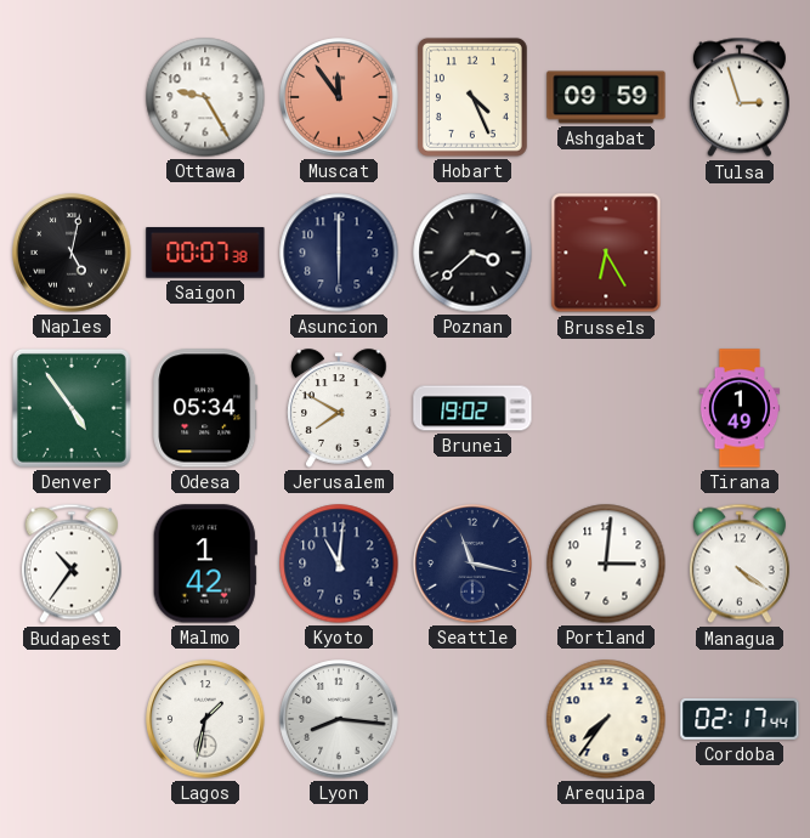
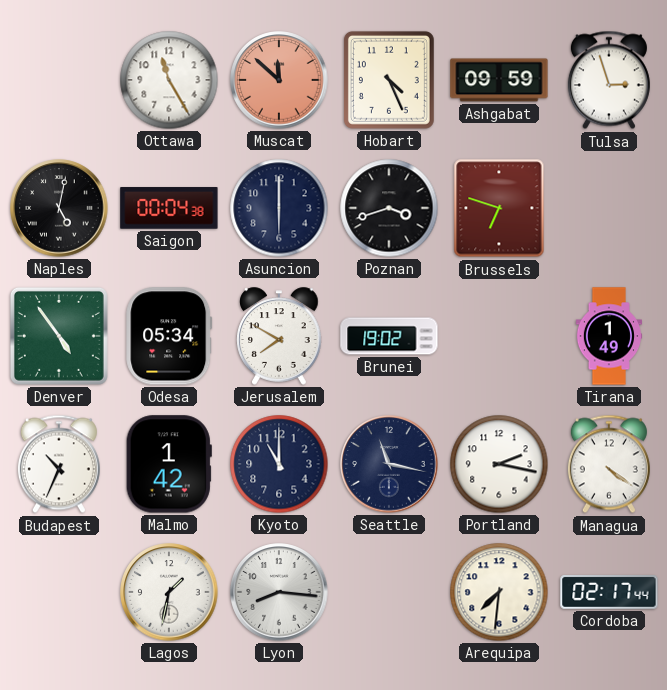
Ottawa: 9:25 -> 11:25
Muscat: 11:54 -> 11:52
Saigon: 00:07 -> 00:04
Poznan: 3:38 -> 3:42
Brussels: 6:25 -> 6:48
Budapest: 10:36 -> 10:34
Kyoto: 11:01 -> 11:00
Portland: 3:01 -> 2:17
Arequipa: 7:36 -> 7:31
